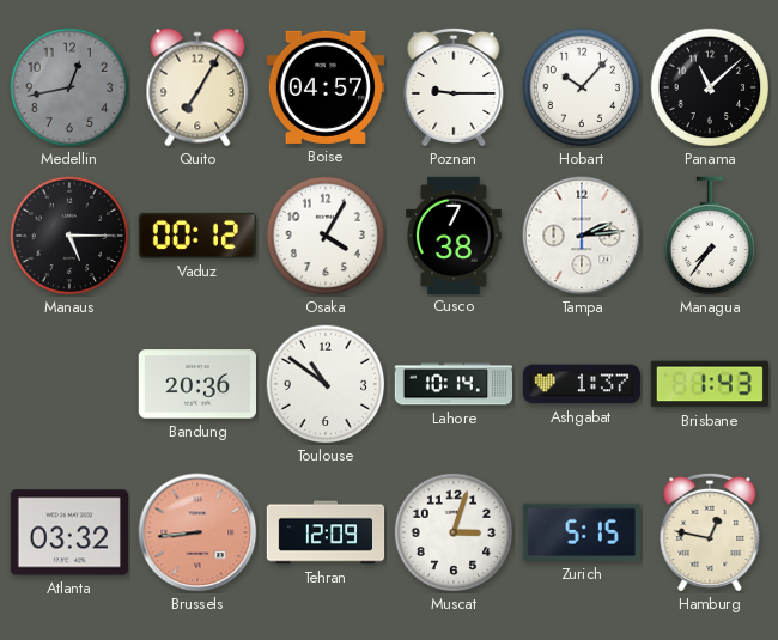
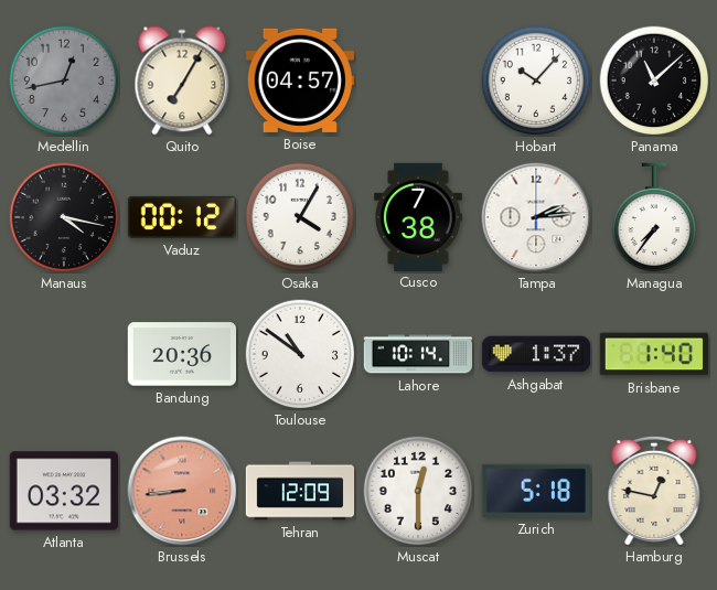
Poznan: 9:15 -> none
Manaus: 5:15 -> 4:17
Brisbane: 1:43 -> 1:40
Muscat: 3:03 -> 12:30
Zurich: 5:15 -> 5:18
